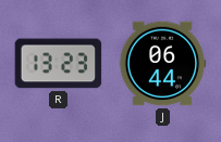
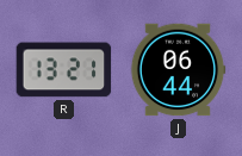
R: 13:23 -> 13:21
